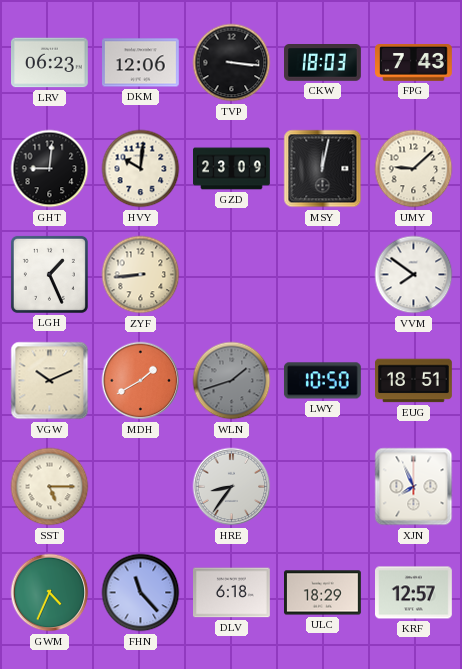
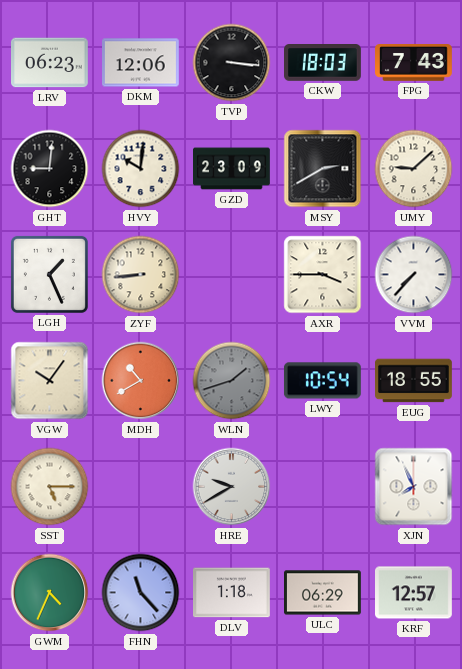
MSY: 12:02 -> 2:40
AXR: none -> 3:45
VVM: 7:51 -> 7:37
VGW: 10:11 -> 10:06
MDH: 1:40 -> 10:40
LWY: 10:50 -> 10:54
EUG: 18:51 -> 18:55
HRE: 8:36 -> 9:40
DLV: 6:18 -> 1:18
ULC: 18:29 -> 06:29
